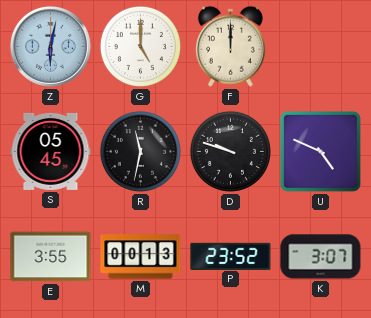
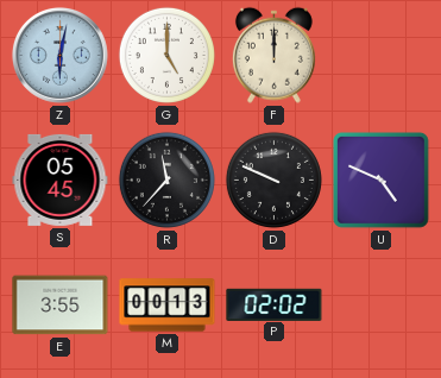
R: 11:32 -> 11:37
D: 9:48 -> 9:49
P: 23:52 -> 02:02
K: 3:07 -> none
